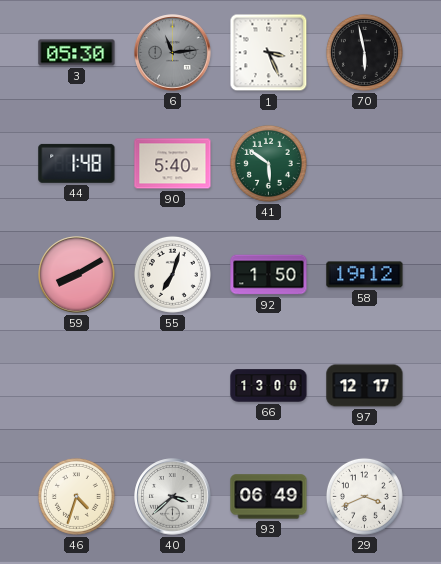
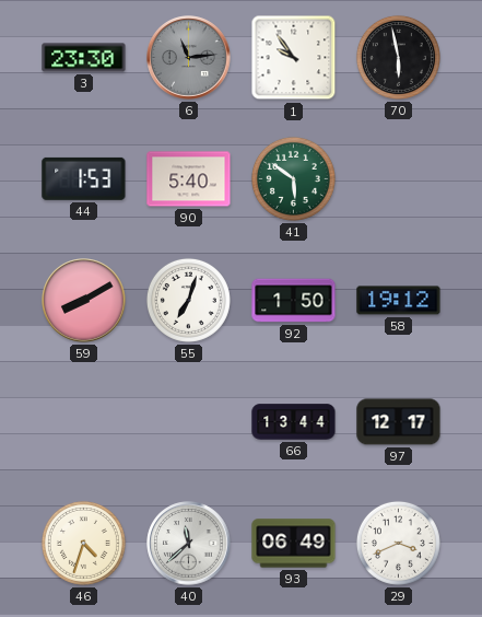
3: 05:30 -> 23:30
1: 3:26 -> 9:54
44: 1:48 -> 1:53
66: 13:00 -> 13:44
40: 3:38 -> 11:38
